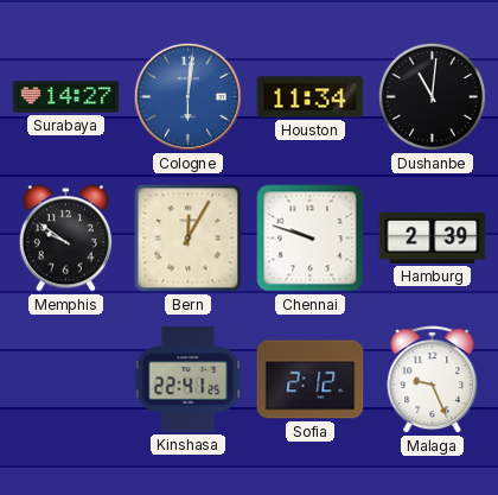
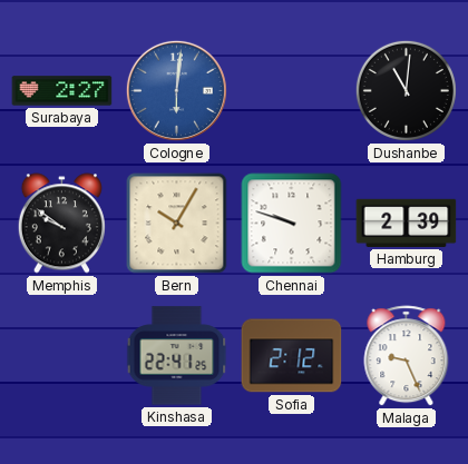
Surabaya: 14:27 -> 2:27
Houston: 11:34 -> none
Bern: 12:05 -> 10:05
